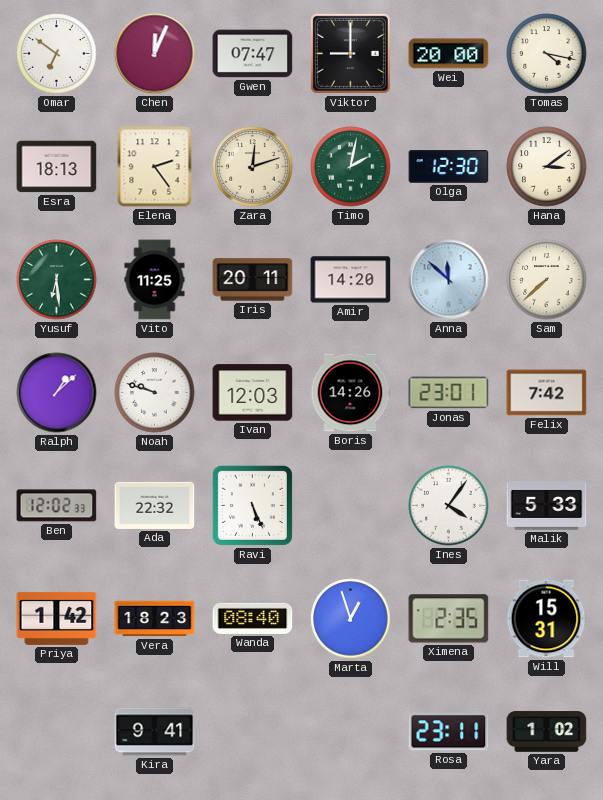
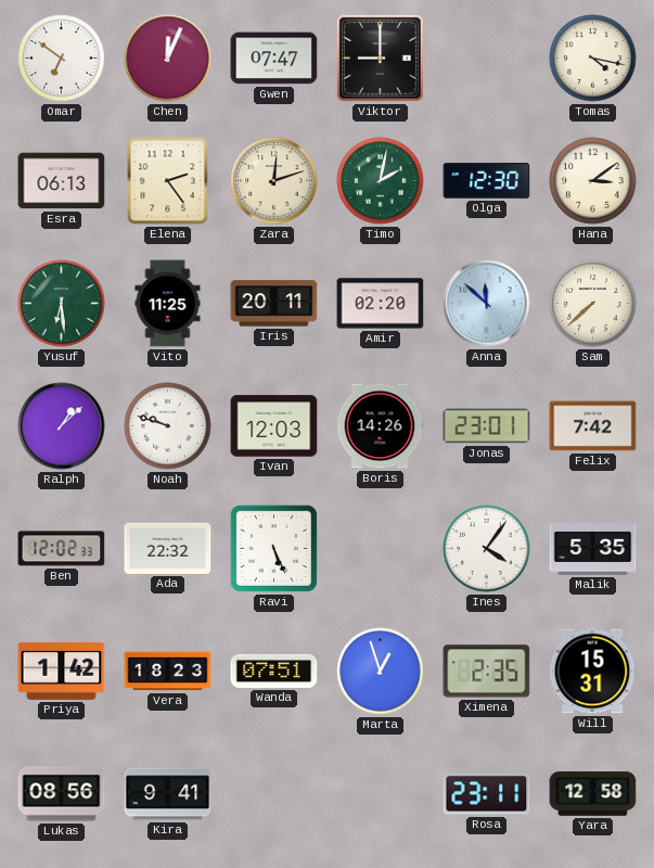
Wei: 20:00 -> none
Esra: 18:13 -> 06:13
Amir: 14:20 -> 02:20
Malik: 5:33 -> 5:35
Wanda: 08:40 -> 07:51
Lukas: none -> 08:56
Yara: 1:02 -> 12:58
